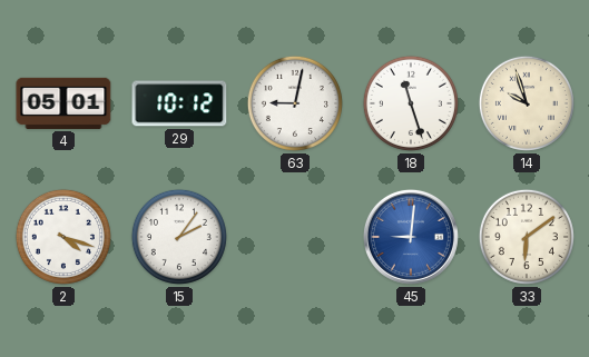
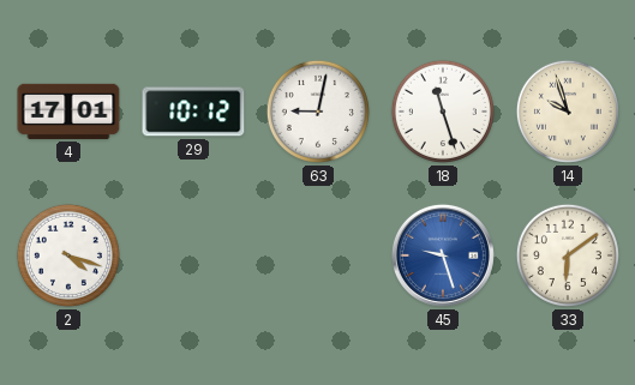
4: 05:01 -> 17:01
15: 2:06 -> none
45: 9:01 -> 9:27
